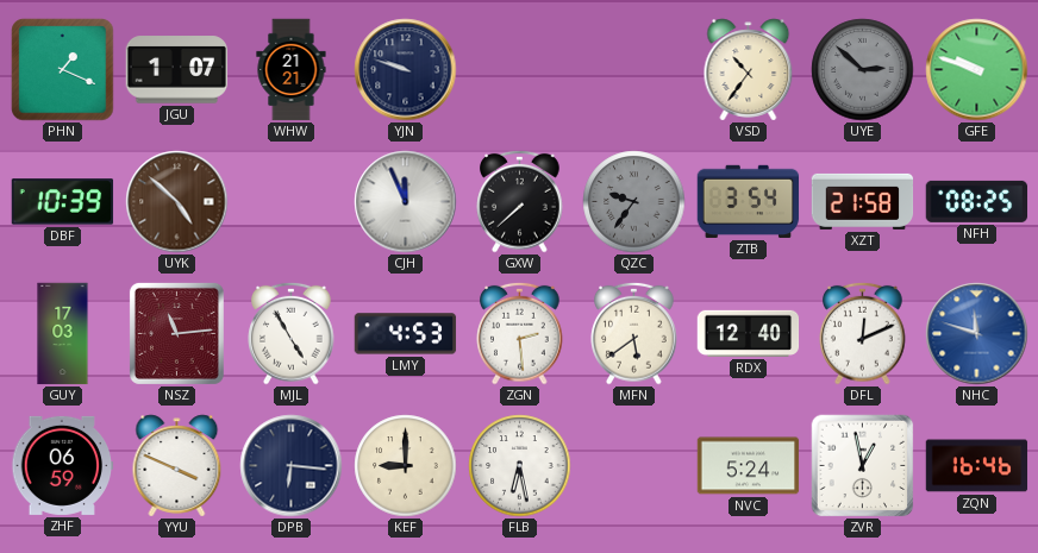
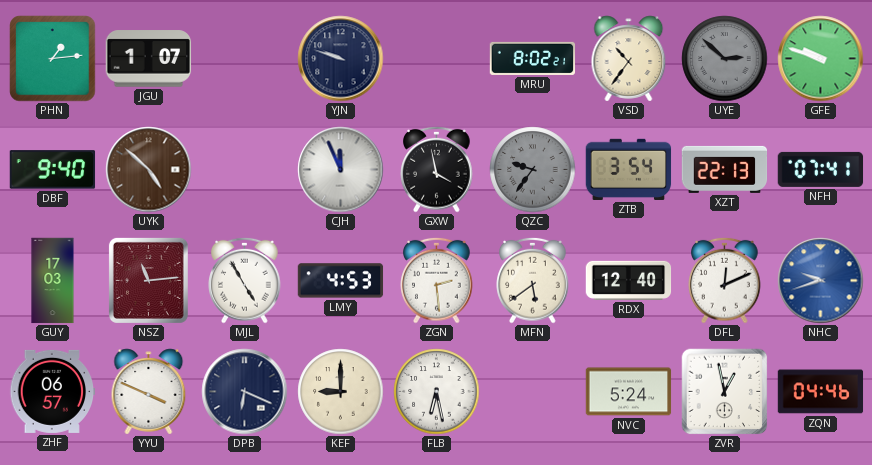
PHN: 1:19 -> 1:14
WHW: 21:21 -> none
MRU: none -> 8:02
DBF: 10:39 -> 9:40
GXW: 7:38 -> 3:58
XZT: 21:58 -> 22:13
NFH: 08:25 -> 07:41
NHC: 11:48 -> 9:42
ZHF: 06:59 -> 06:57
DPB: 6:16 -> 6:19
ZQN: 16:46 -> 04:46
